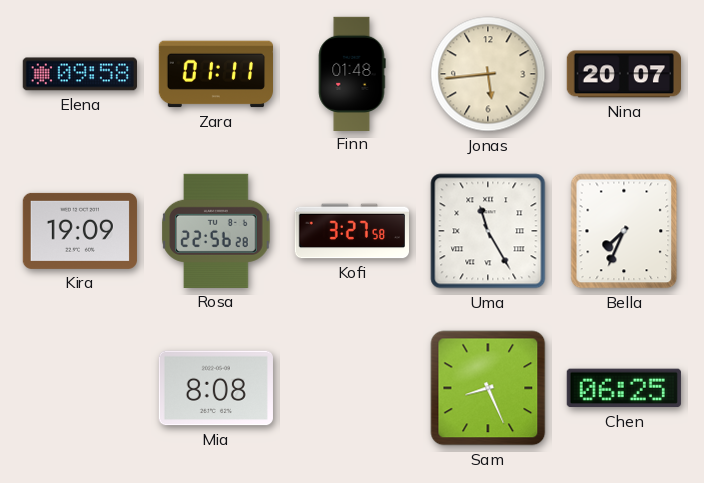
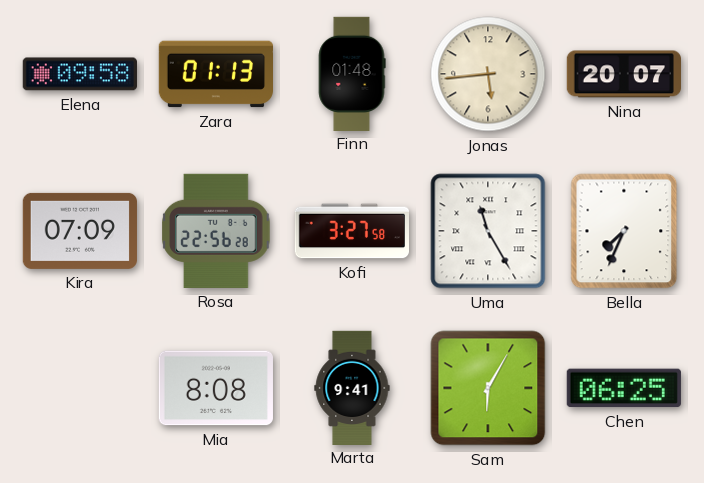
Zara: 01:11 -> 01:13
Kira: 19:09 -> 07:09
Marta: none -> 9:41
Sam: 8:26 -> 6:05
